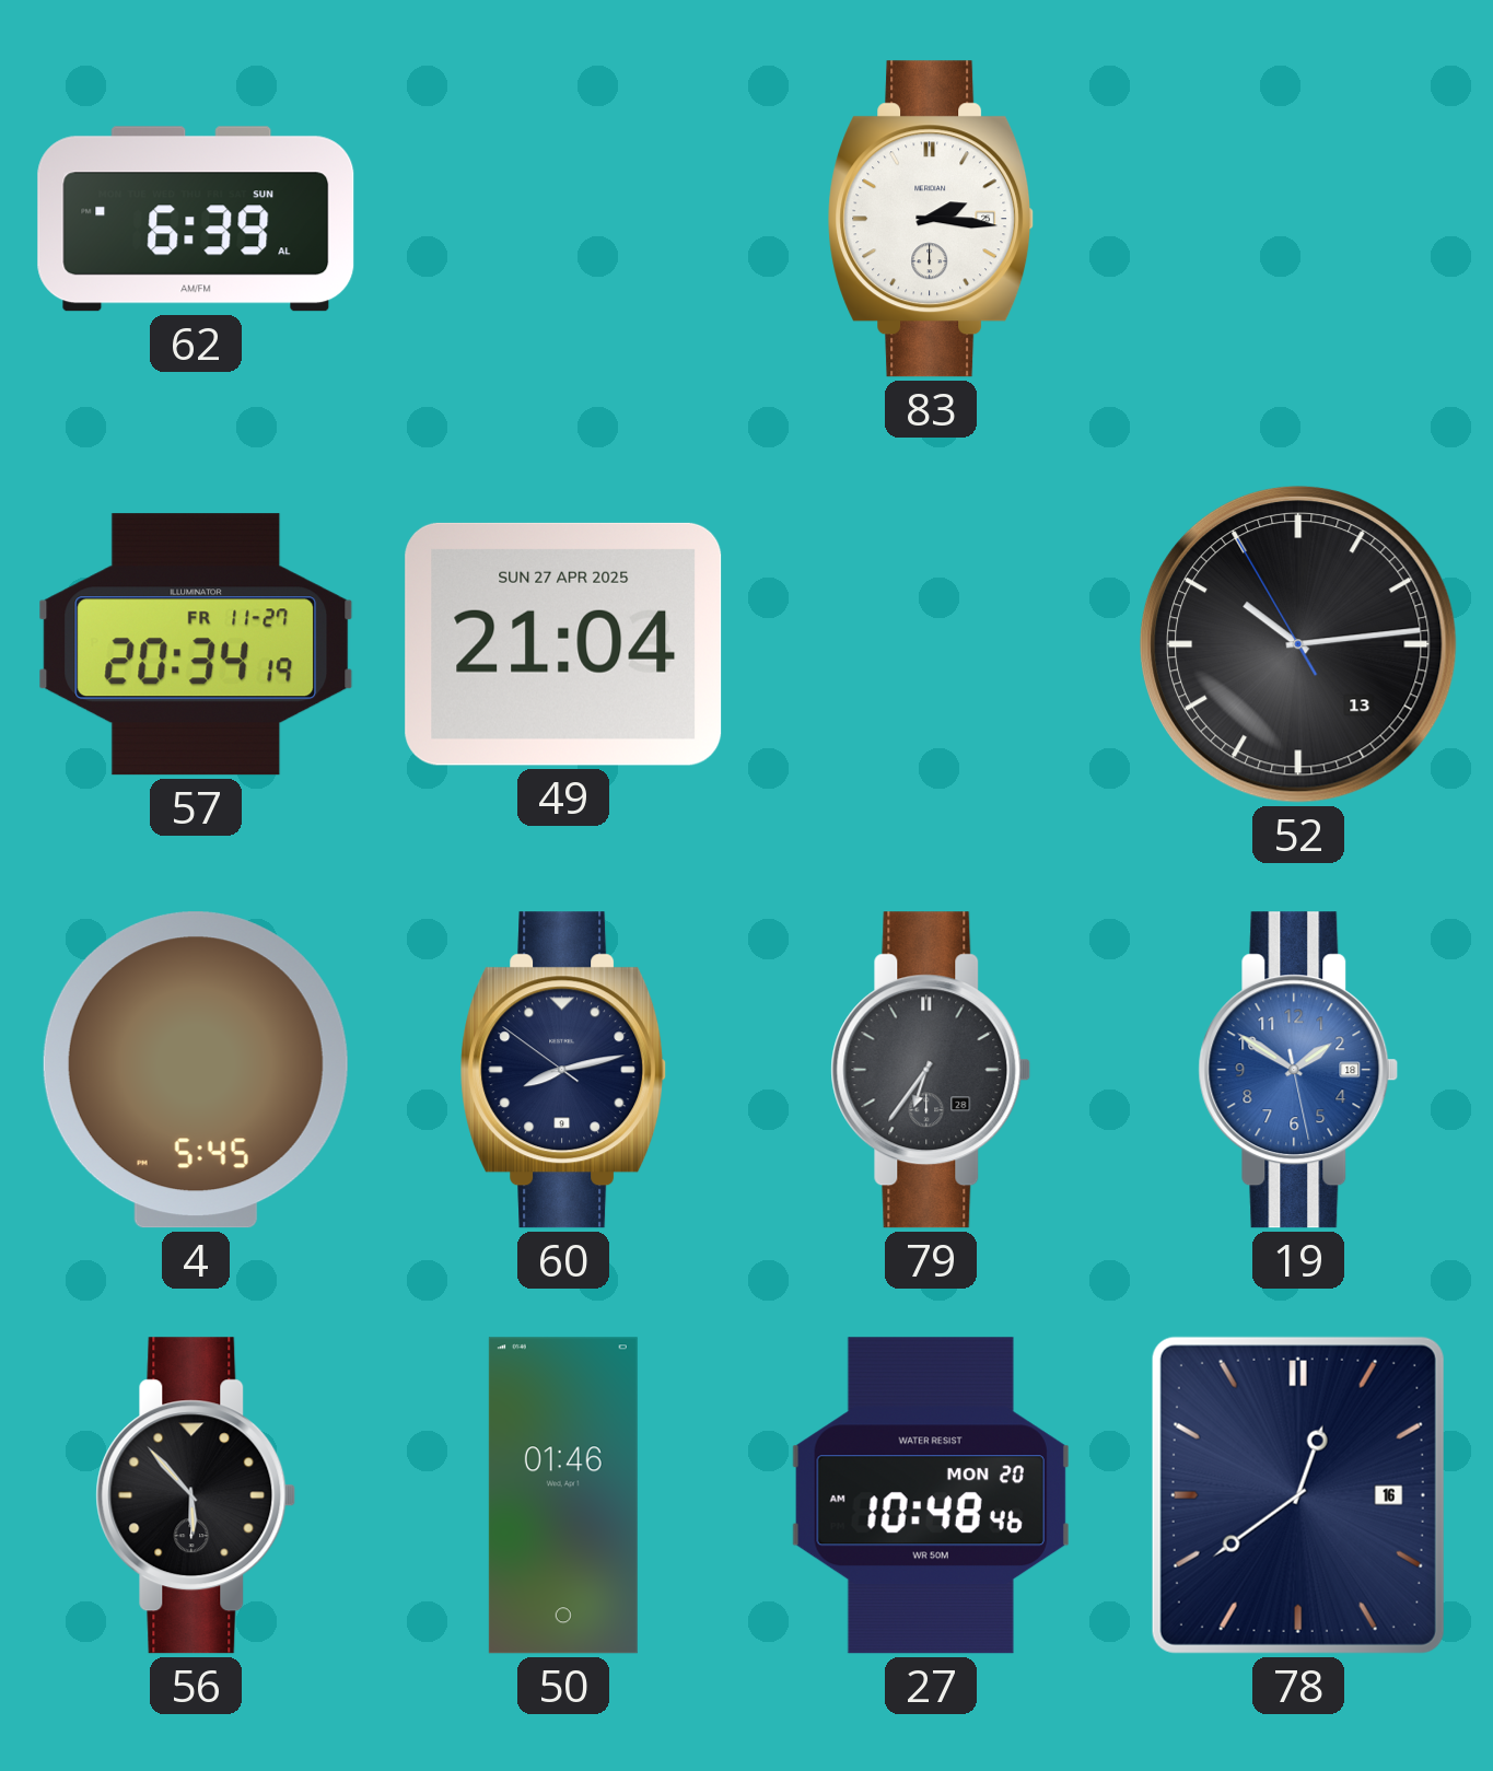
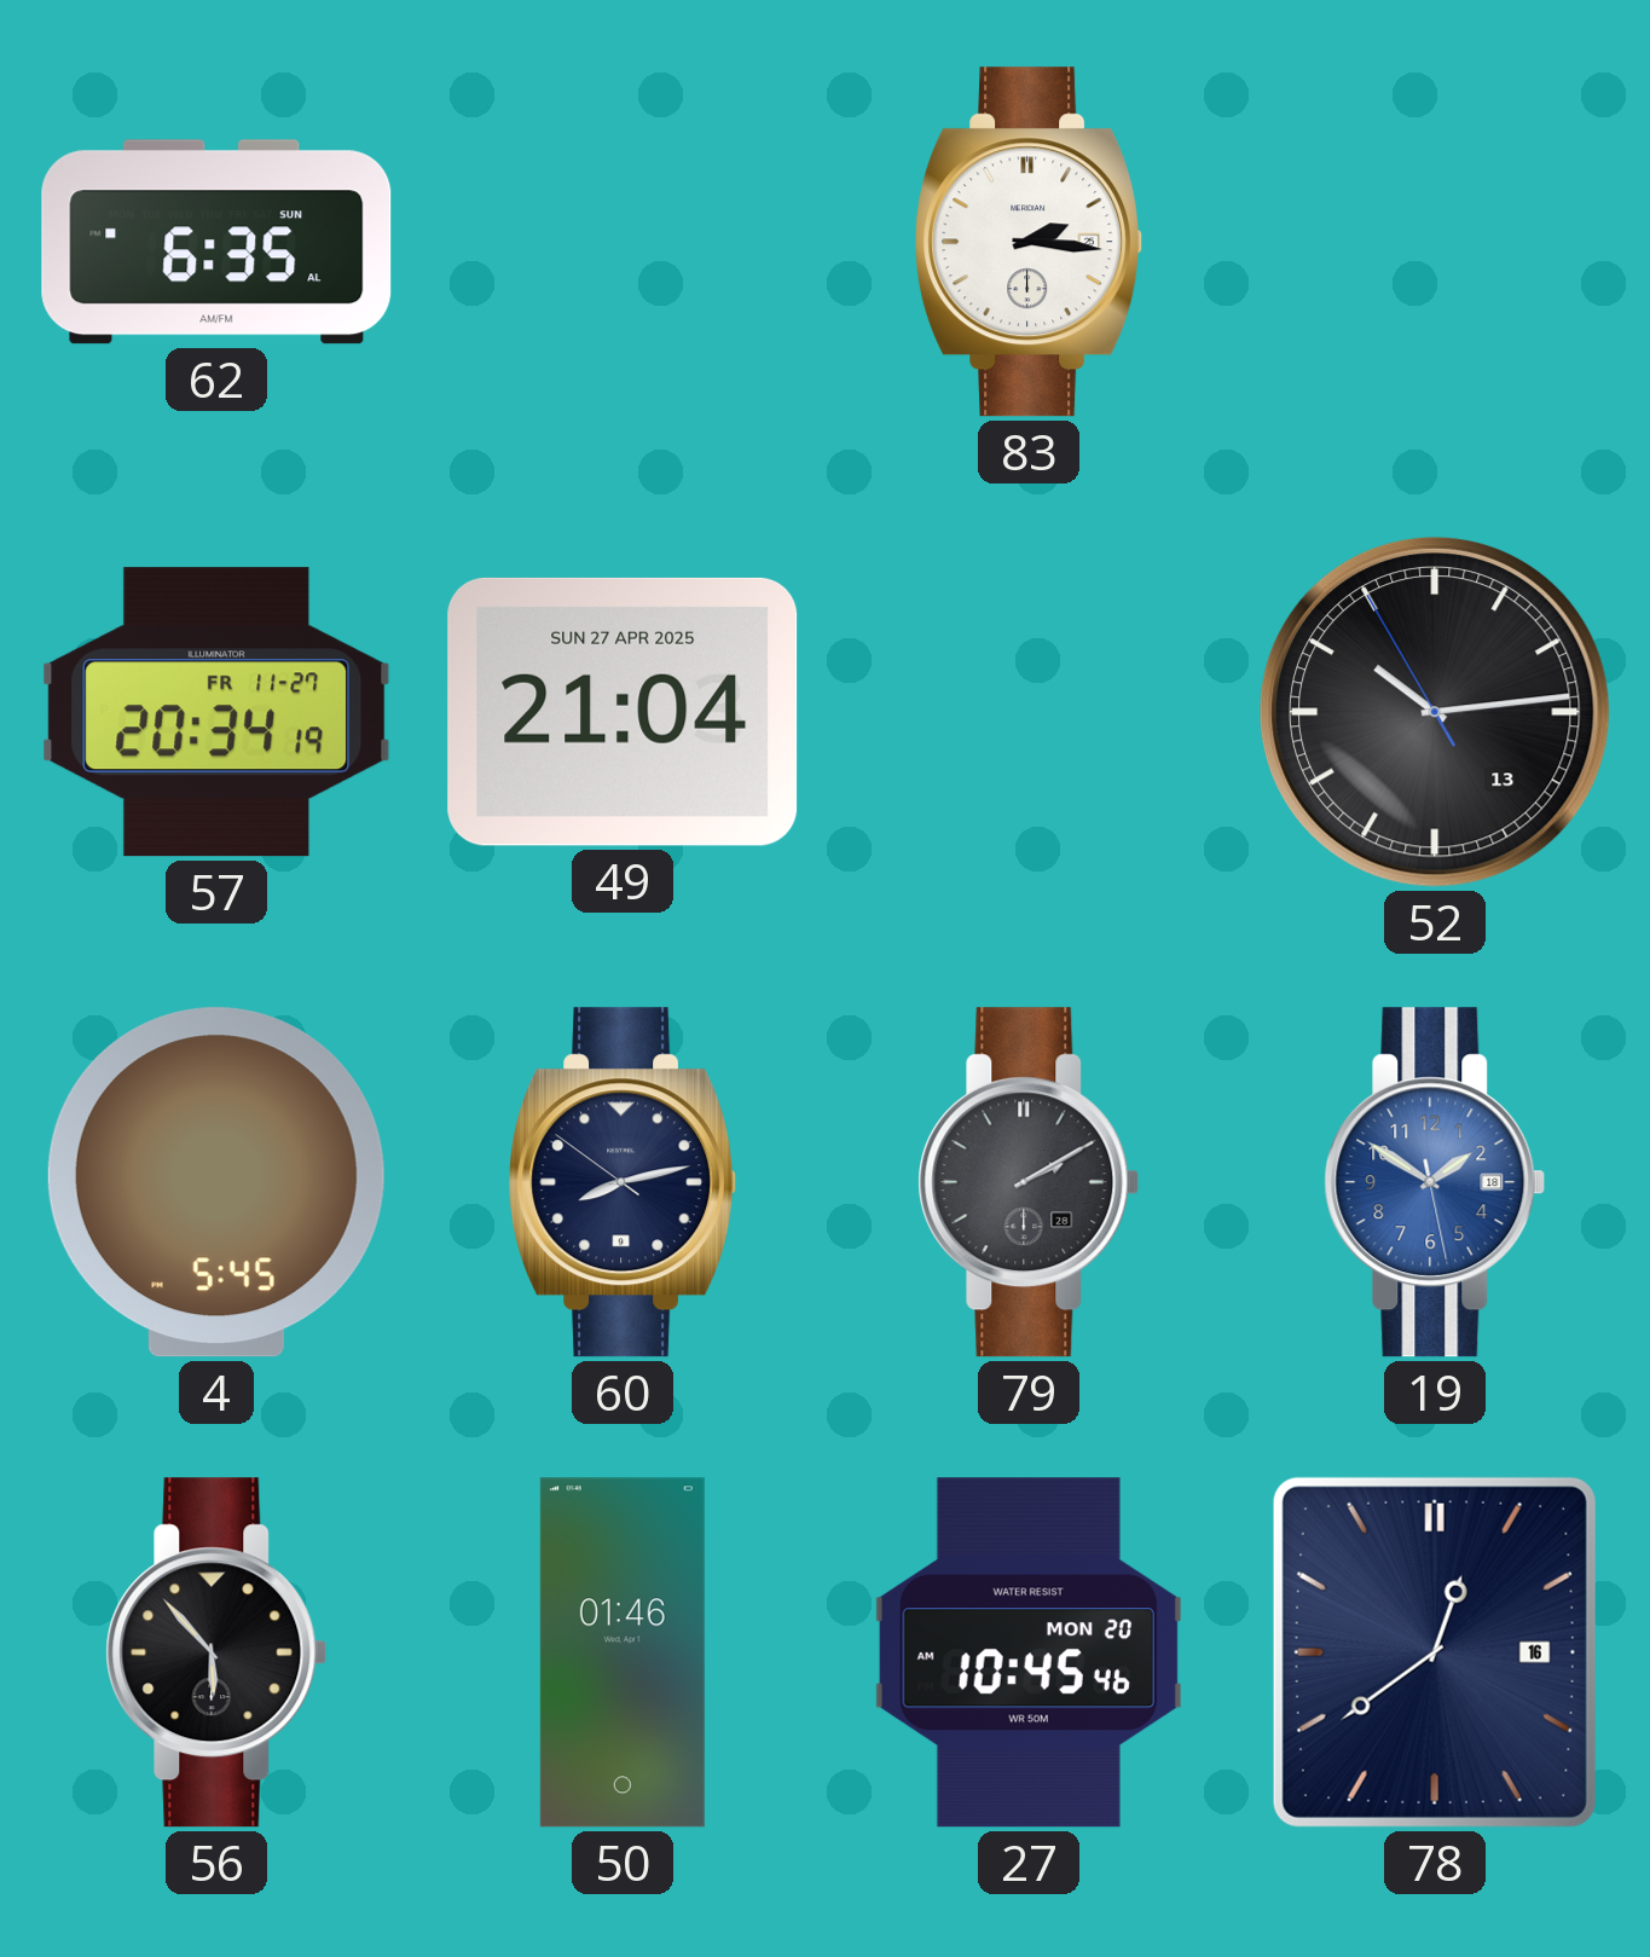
62: 6:39 -> 6:35
79: 6:36 -> 2:10
27: 10:48 -> 10:45
